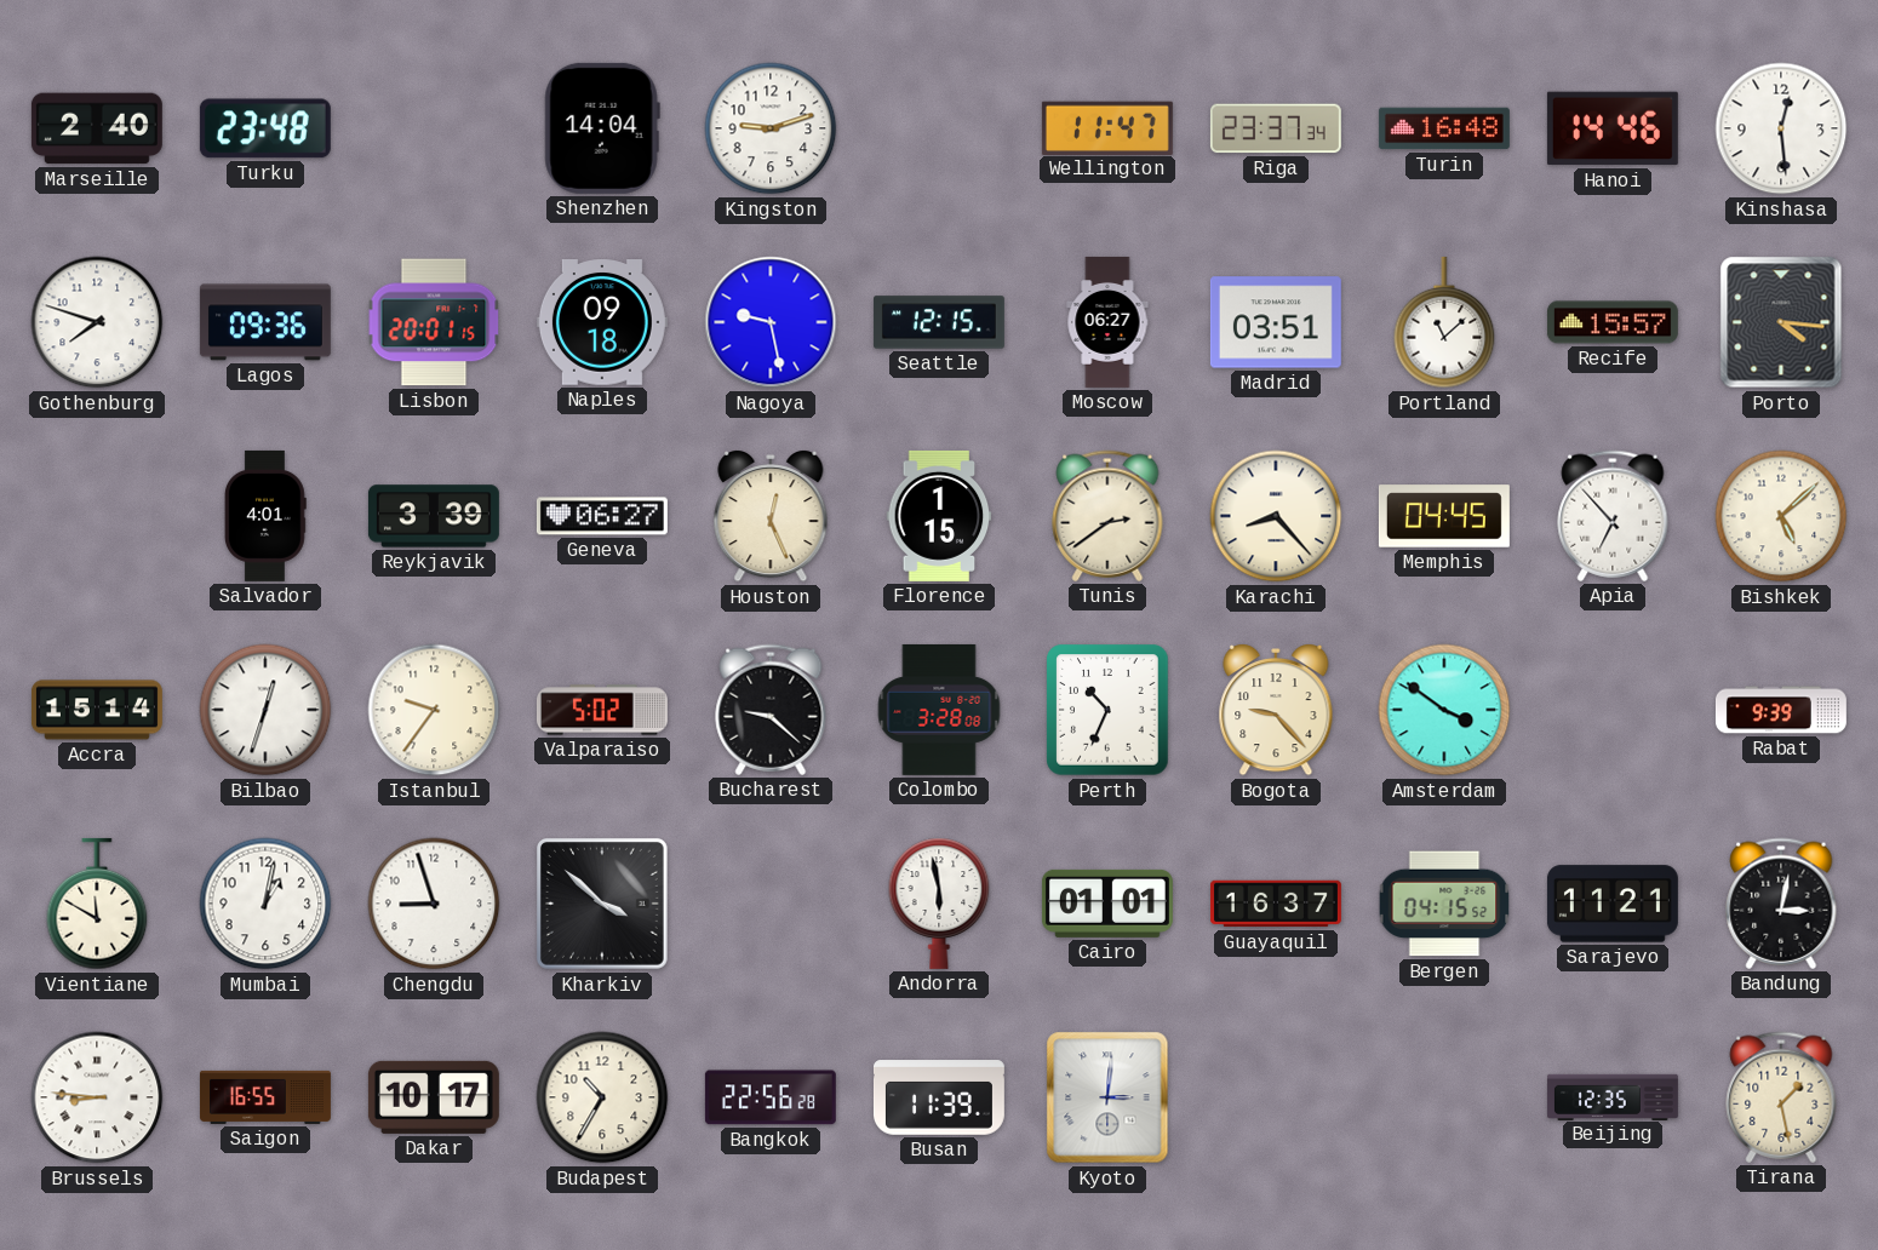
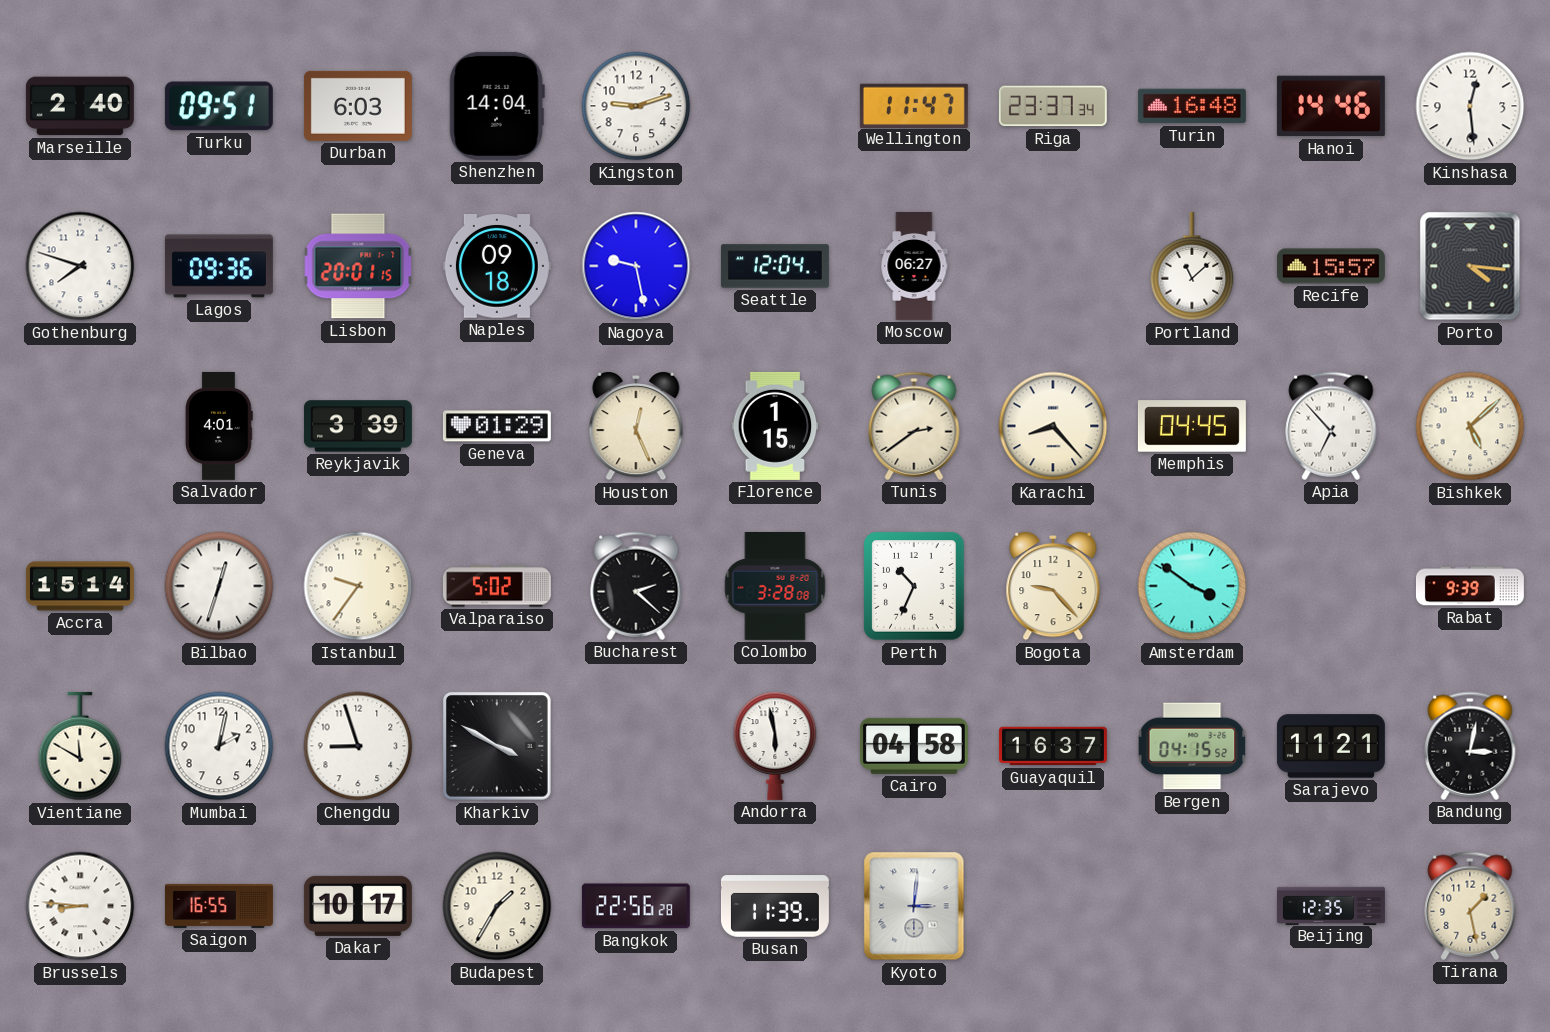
Turku: 23:48 -> 09:51
Durban: none -> 6:03
Seattle: 12:15 -> 12:04
Madrid: 03:51 -> none
Geneva: 06:27 -> 01:29
Bucharest: 9:22 -> 2:22
Mumbai: 1:02 -> 2:02
Kharkiv: 3:52 -> 3:50
Cairo: 01:01 -> 04:58
Budapest: 10:35 -> 1:35
